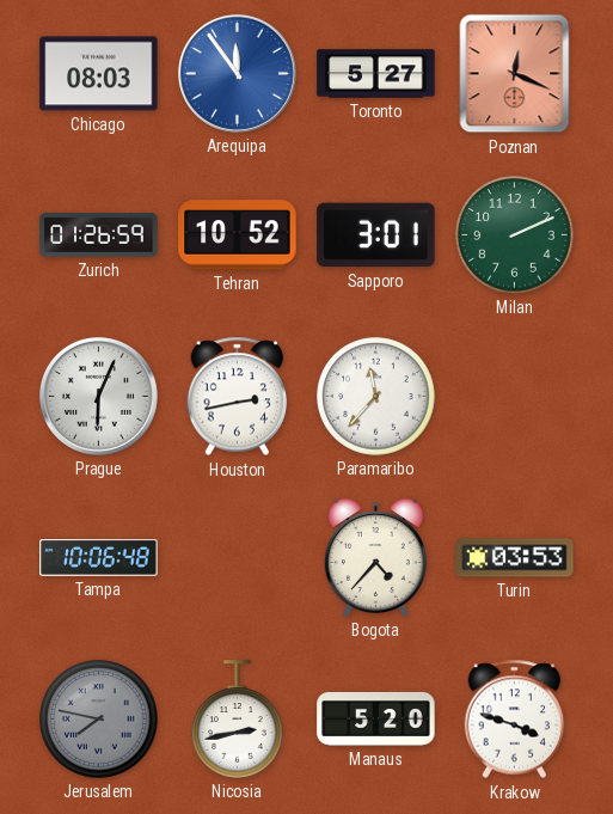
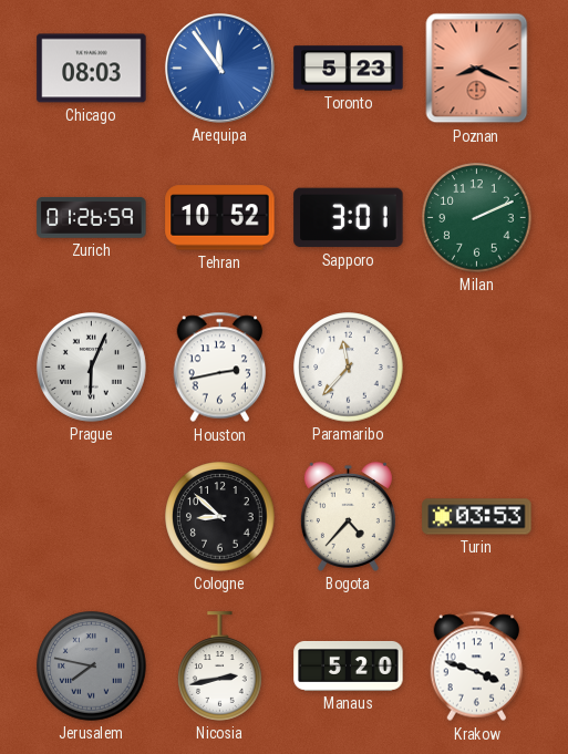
Toronto: 5:27 -> 5:23
Poznan: 12:19 -> 8:19
Tampa: 10:06 -> none
Cologne: none -> 8:52
